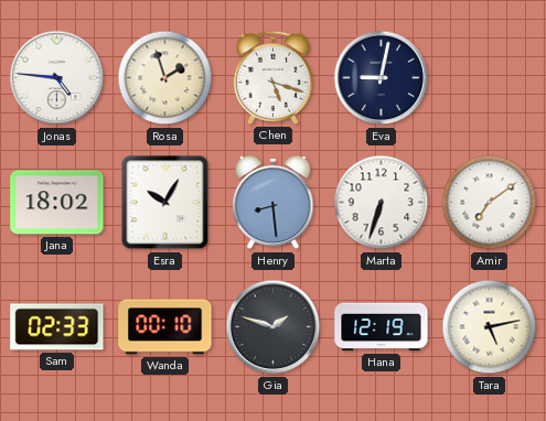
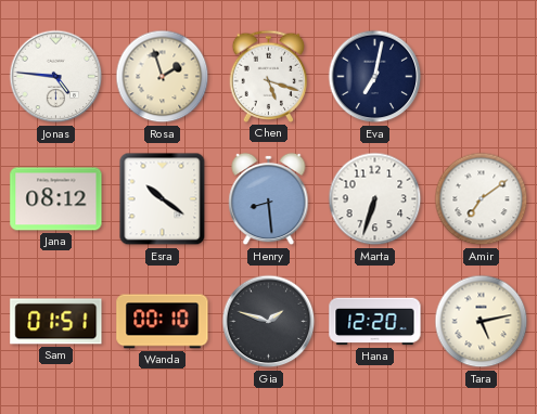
Eva: 9:02 -> 7:02
Jana: 18:02 -> 08:12
Esra: 10:05 -> 10:21
Sam: 02:33 -> 01:51
Hana: 12:19 -> 12:20
